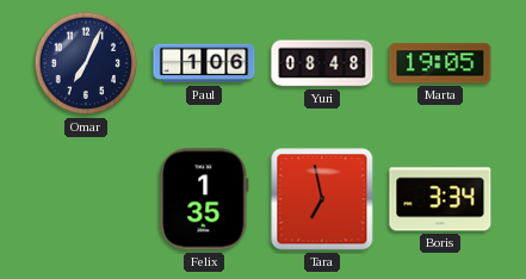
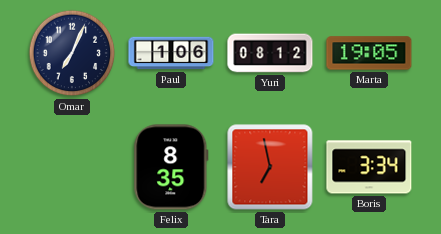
Yuri: 08:48 -> 08:12
Felix: 1:35 -> 8:35
